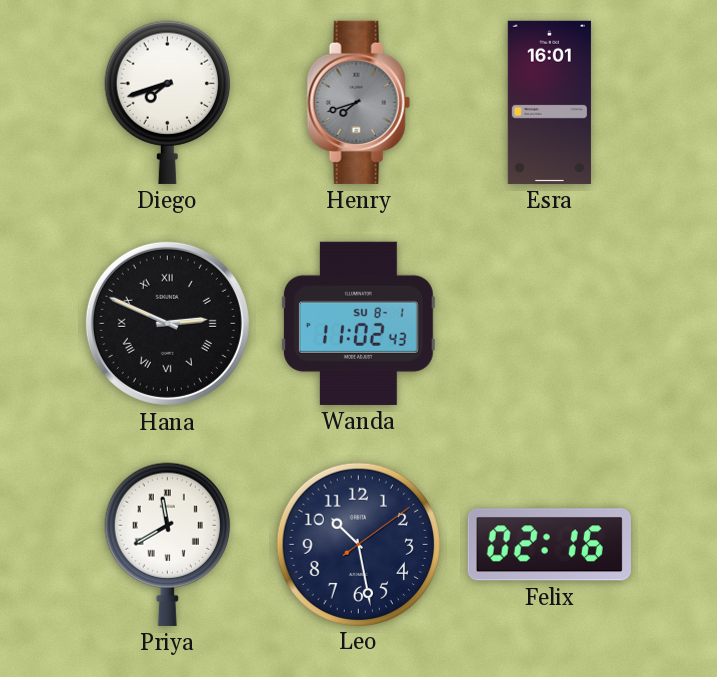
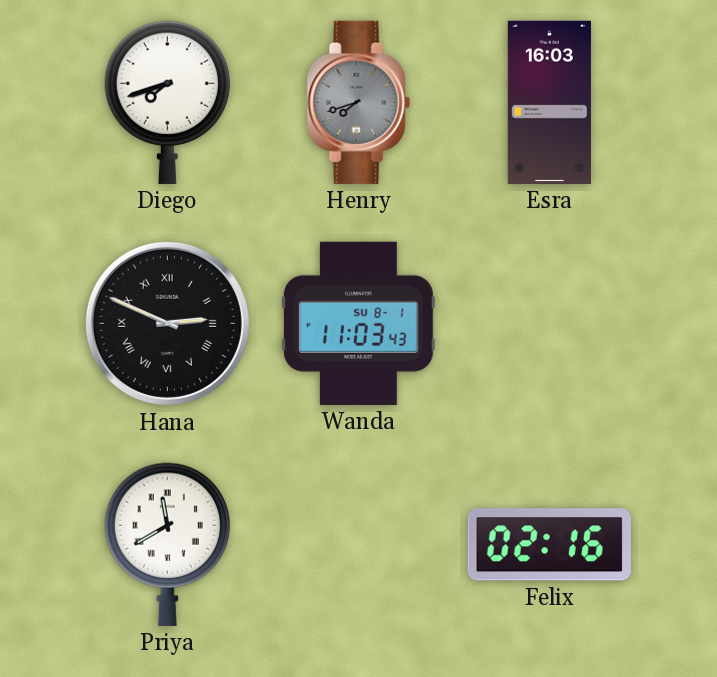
Esra: 16:01 -> 16:03
Wanda: 11:02 -> 11:03
Leo: 10:28 -> none
